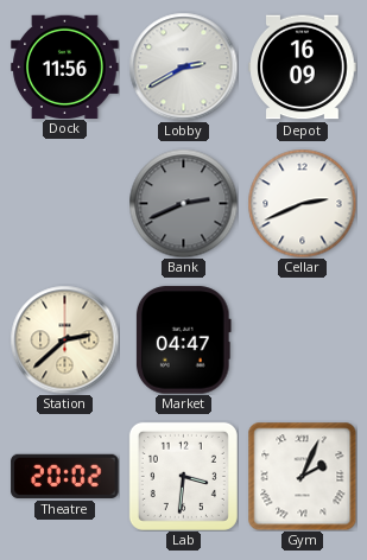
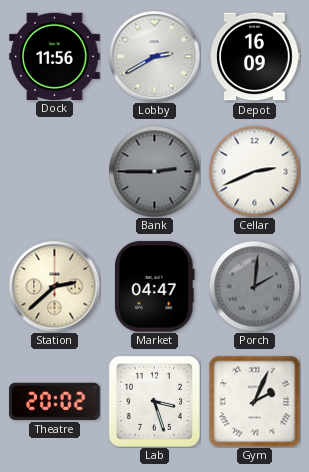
Bank: 2:41 -> 2:45
Porch: none -> 2:01
Lab: 3:31 -> 3:27
